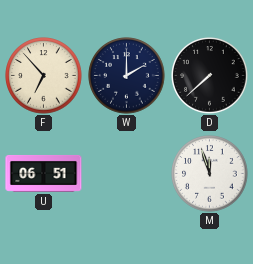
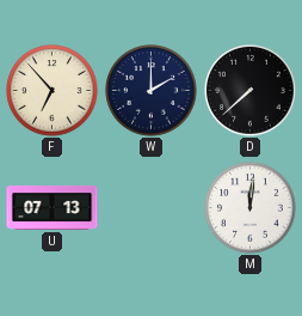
U: 06:51 -> 07:13
M: 11:57 -> 12:01
